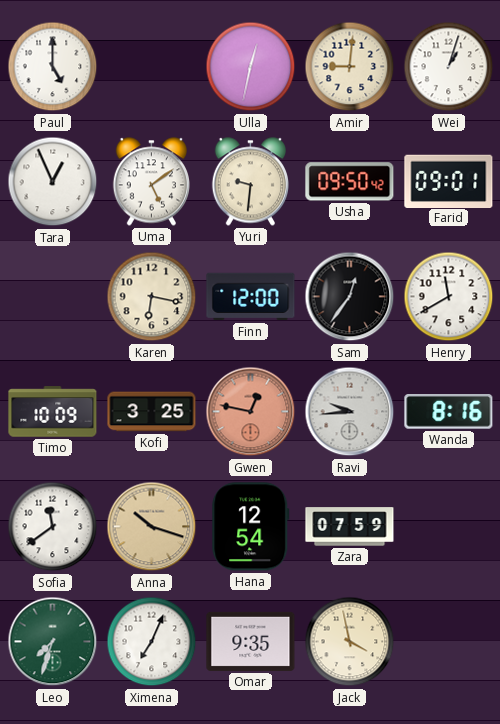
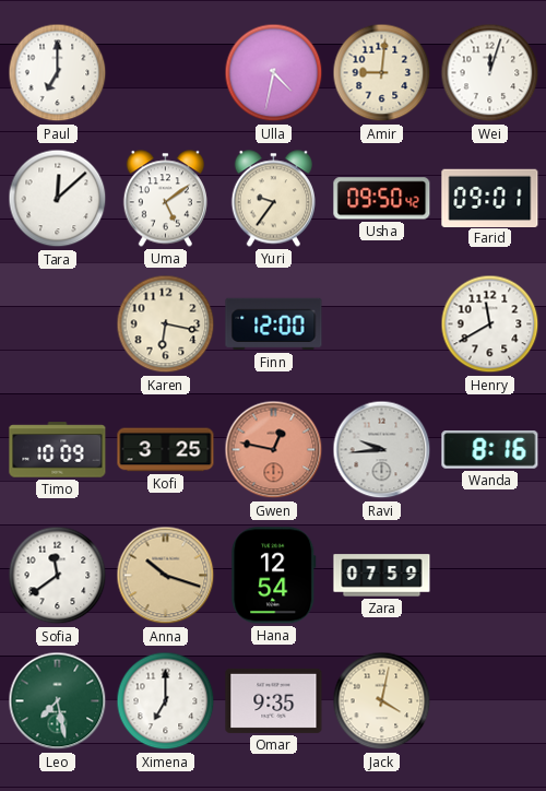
Paul: 5:00 -> 7:00
Ulla: 12:32 -> 4:32
Wei: 1:03 -> 12:03
Tara: 12:56 -> 12:08
Yuri: 9:31 -> 9:36
Sam: 12:36 -> none
Leo: 7:33 -> 7:28
Ximena: 7:04 -> 7:00
Jack: 3:58 -> 4:02
